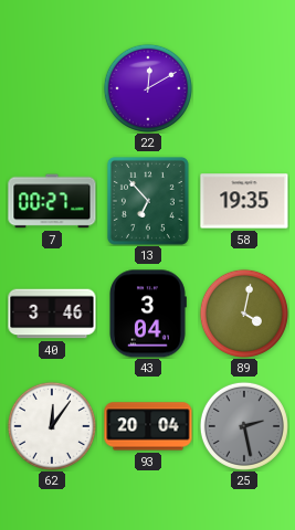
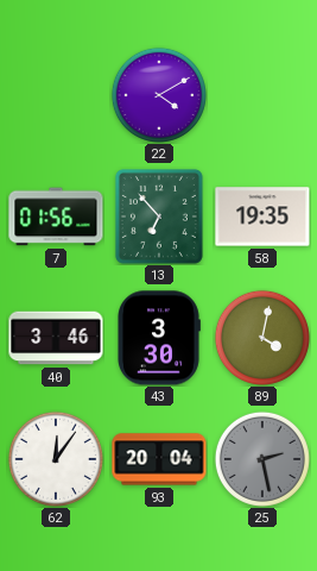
22: 12:10 -> 4:10
7: 00:27 -> 01:56
43: 3:04 -> 3:30
